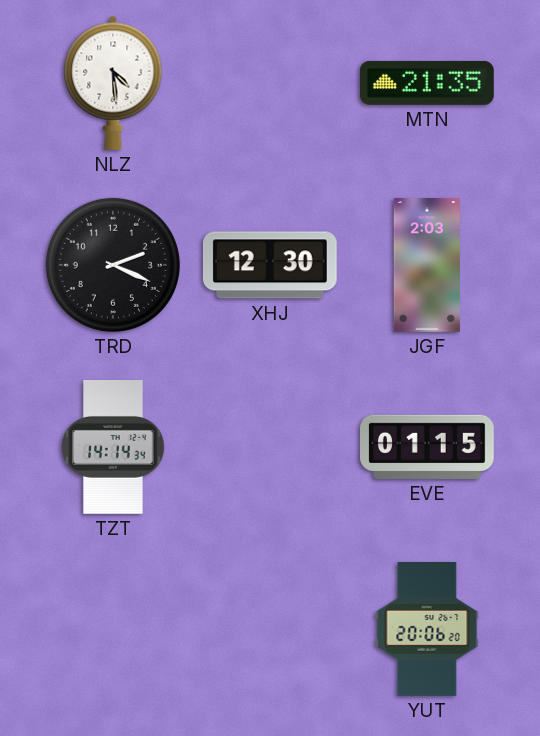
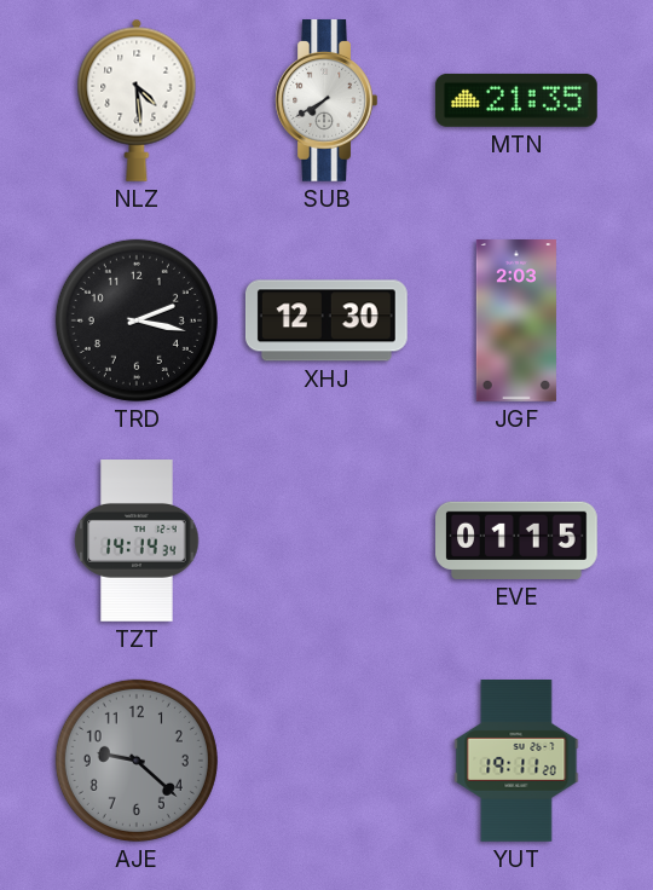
SUB: none -> 7:40
TRD: 2:19 -> 2:17
AJE: none -> 9:22
YUT: 20:06 -> 19:11
